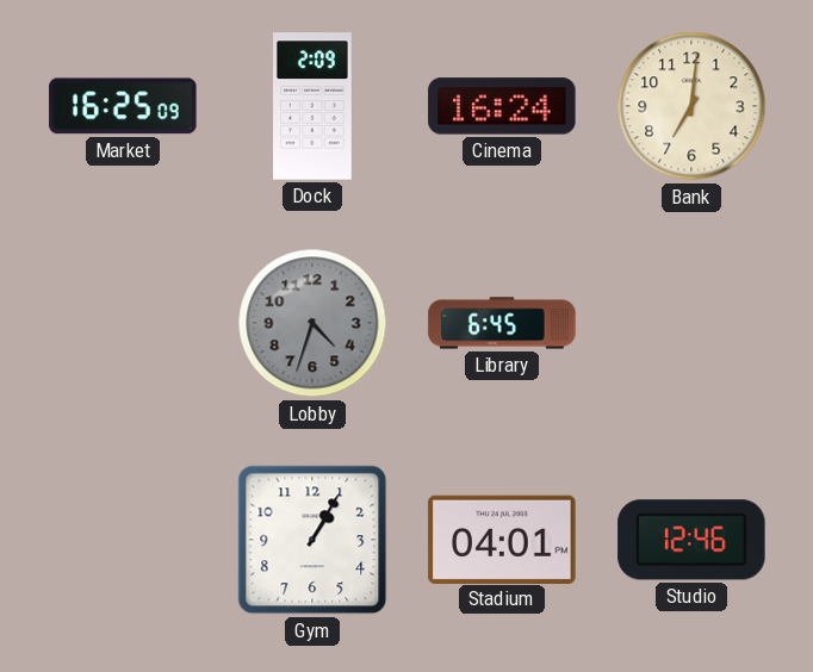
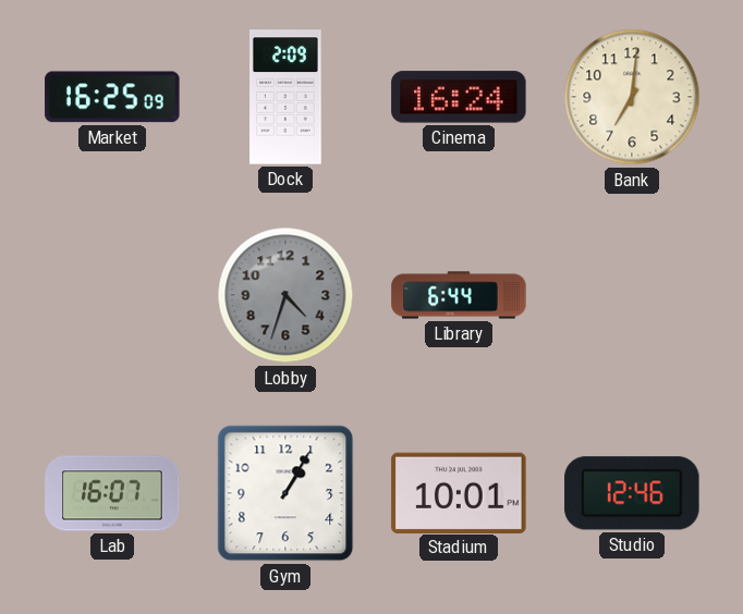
Library: 6:45 -> 6:44
Lab: none -> 16:07
Stadium: 04:01 -> 10:01
